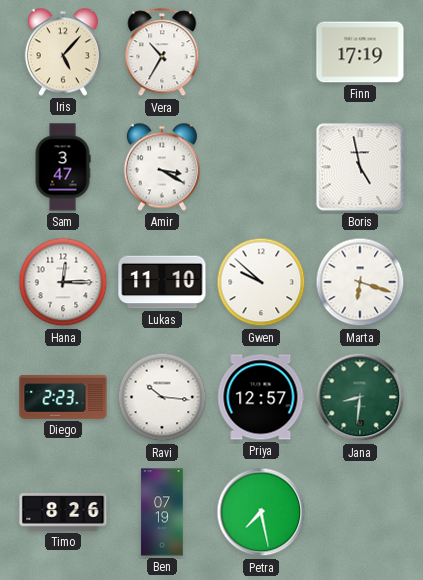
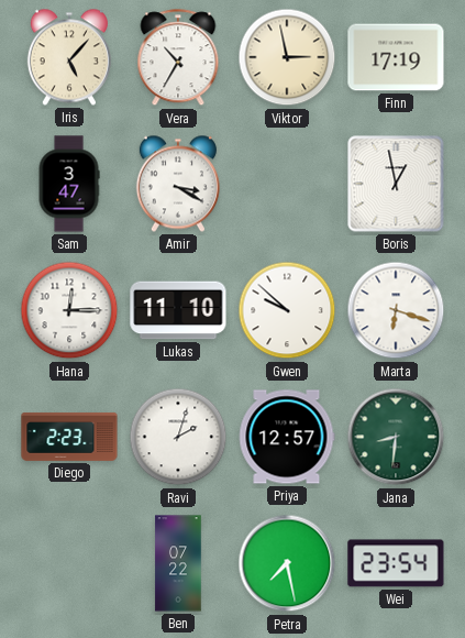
Viktor: none -> 2:58
Boris: 4:58 -> 12:58
Ravi: 10:16 -> 2:03
Timo: 8:26 -> none
Ben: 07:19 -> 07:22
Wei: none -> 23:54
